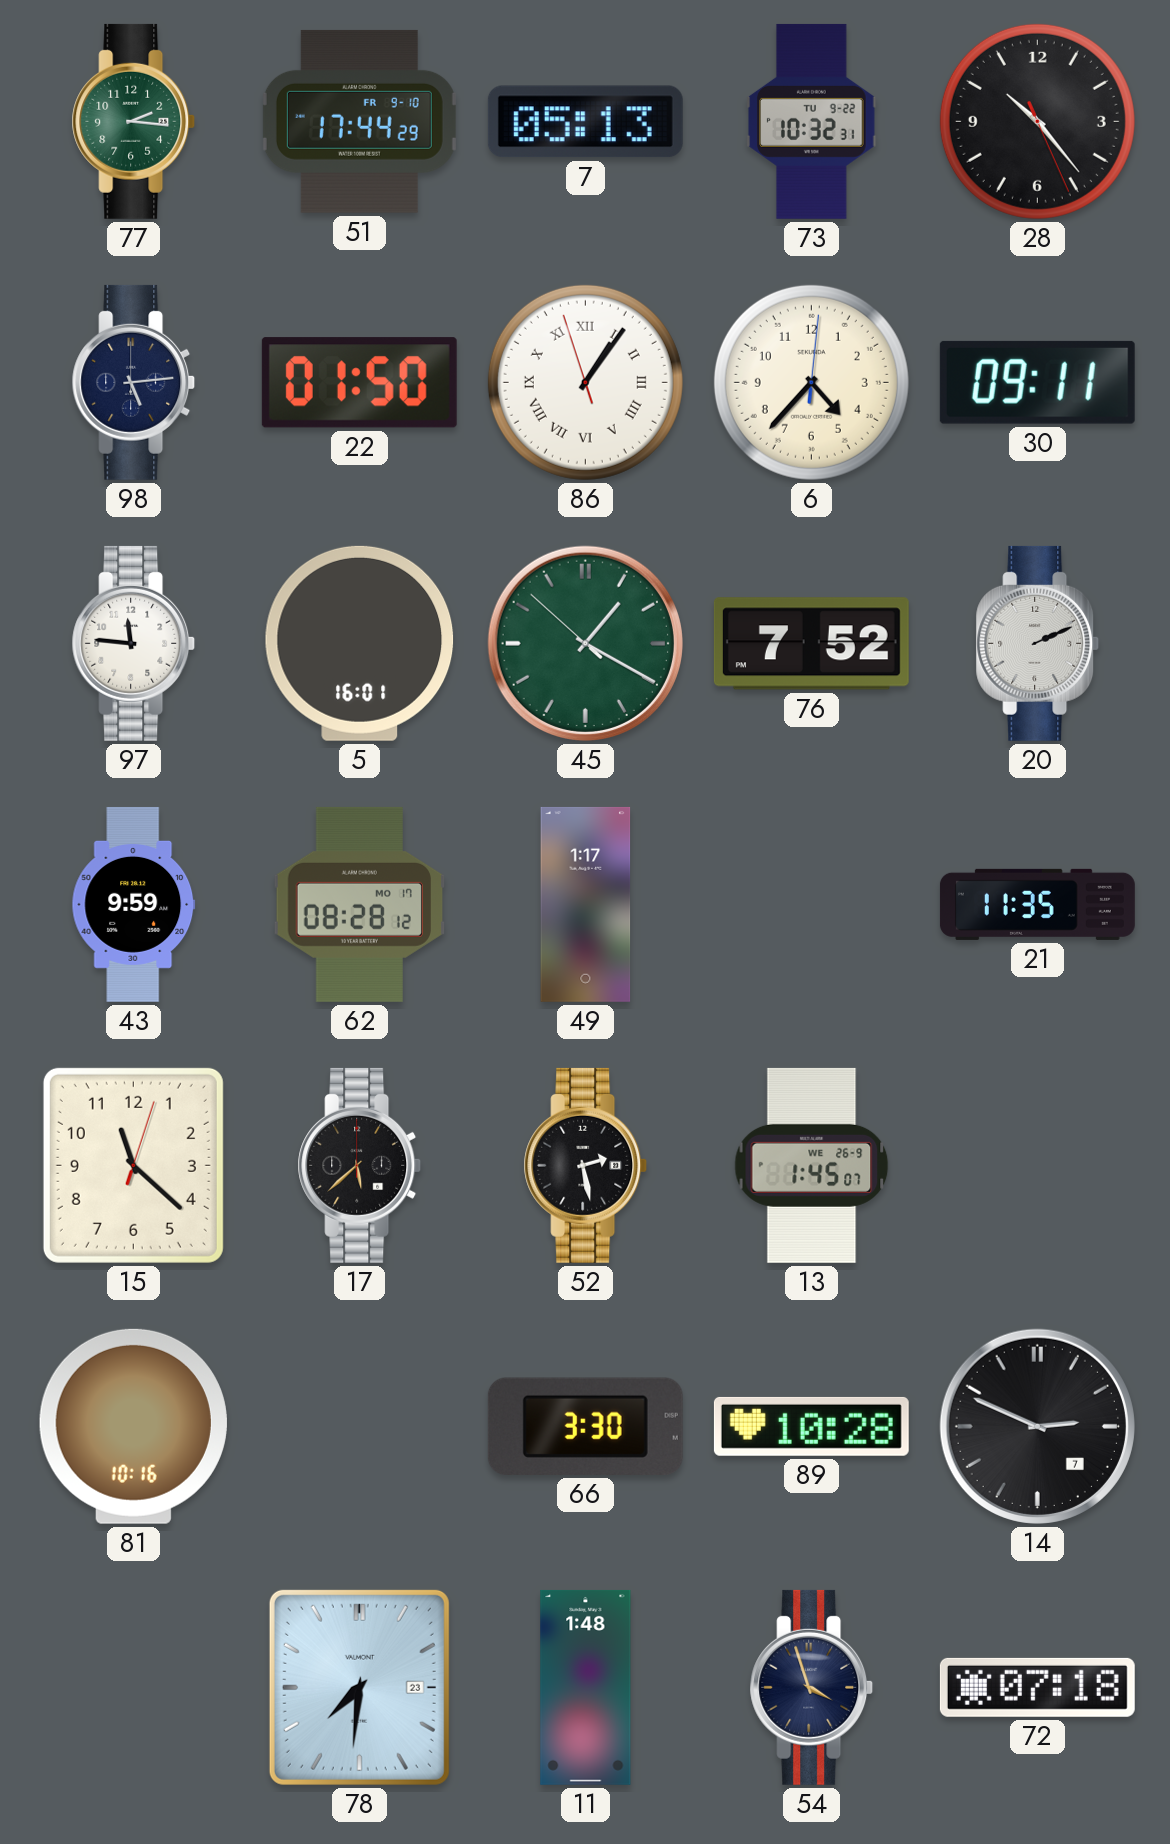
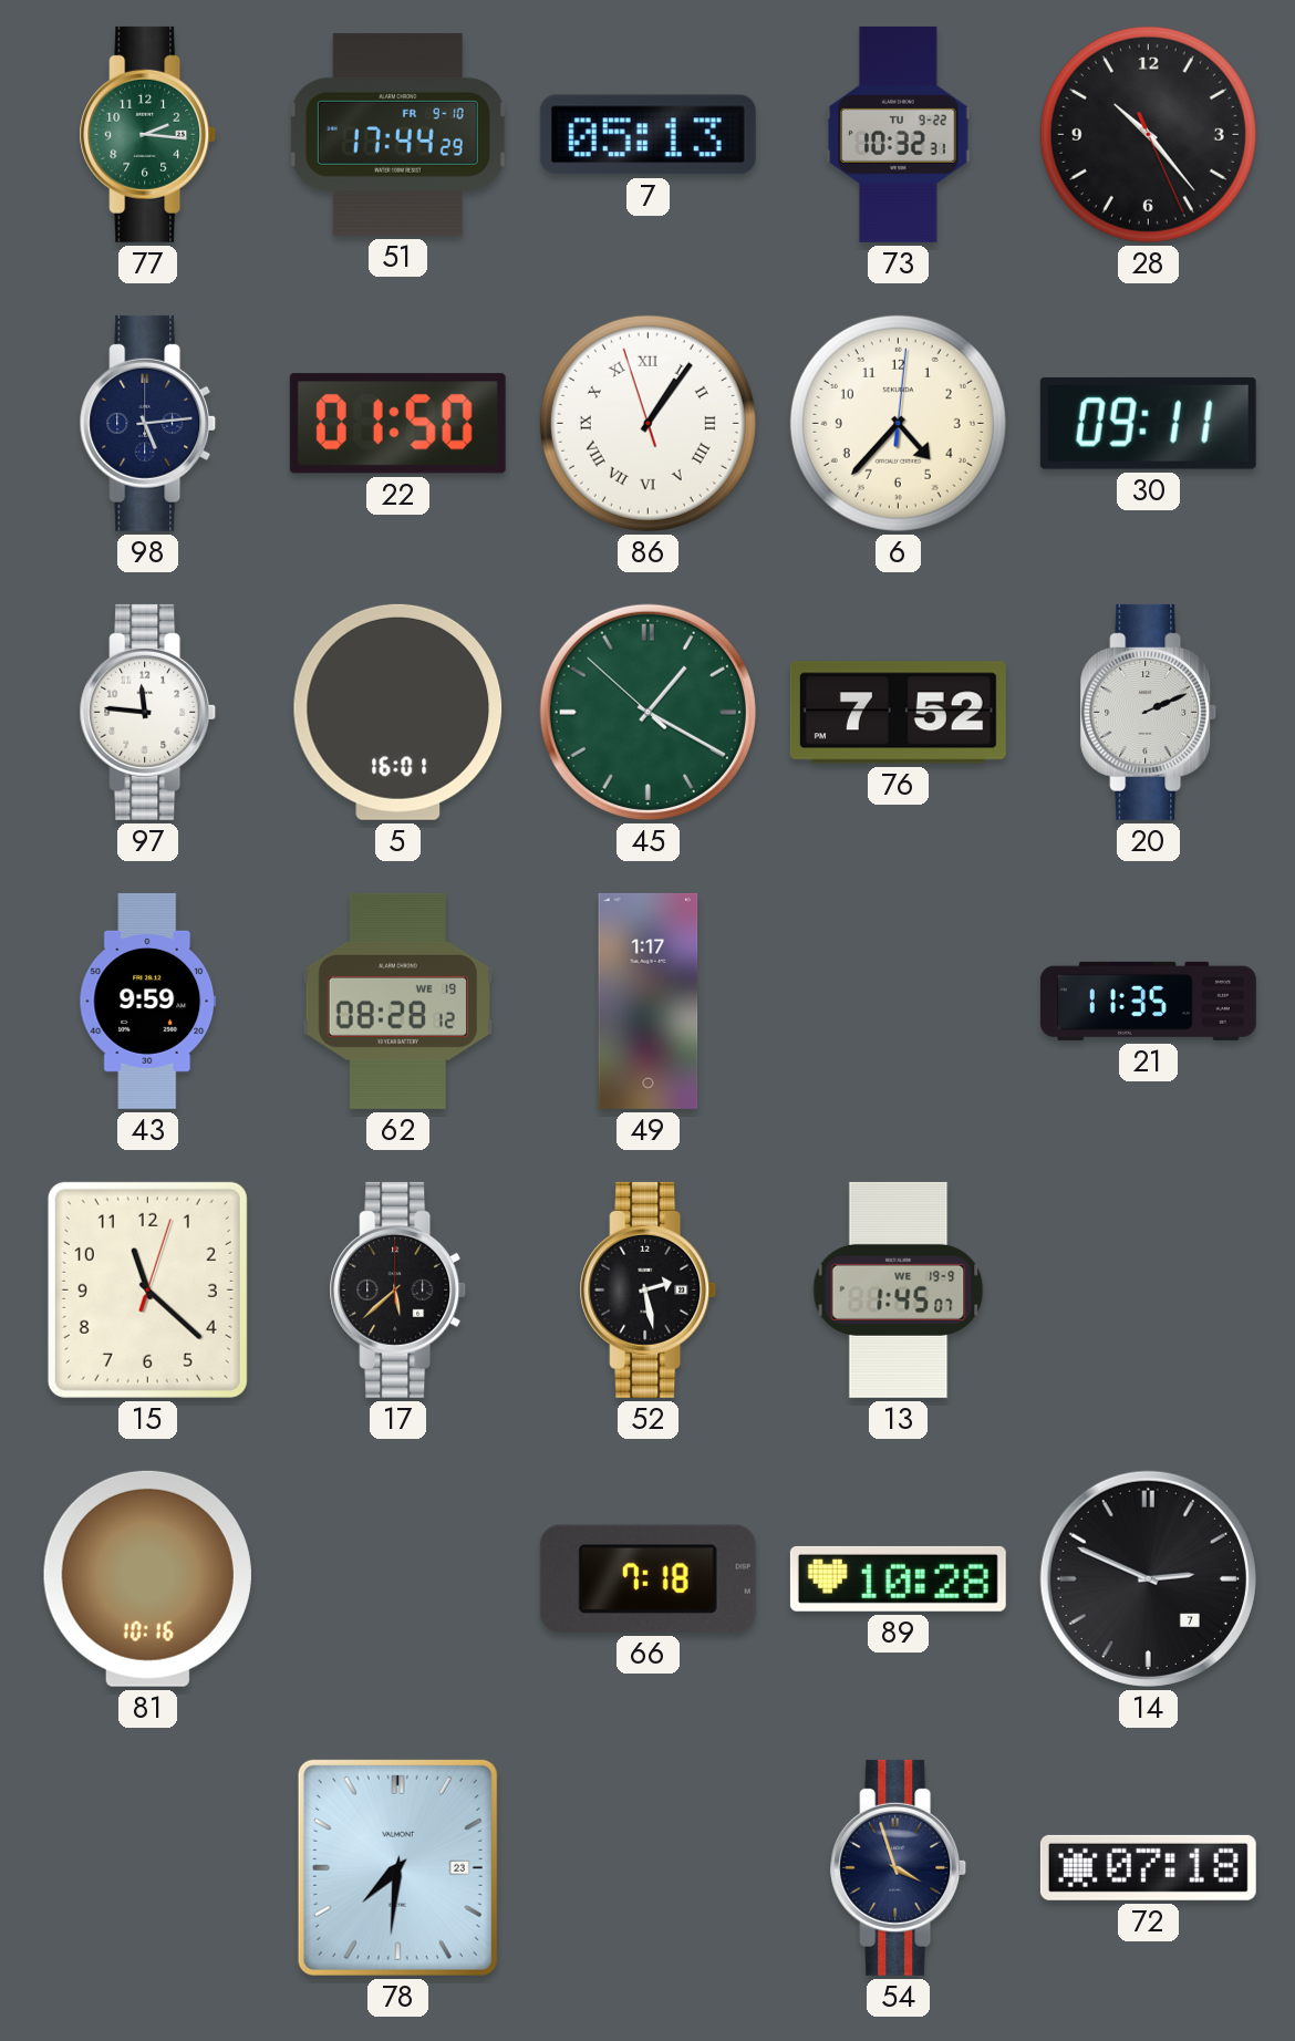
62 date: MO 17 -> WE 19
13 date: WE 26-9 -> WE 19-9
66: 3:30 -> 7:18
11: 1:48 -> none
